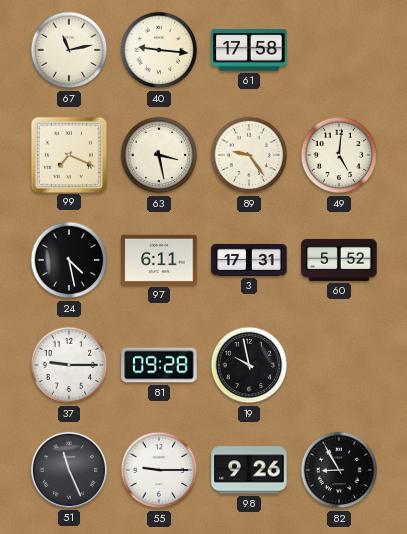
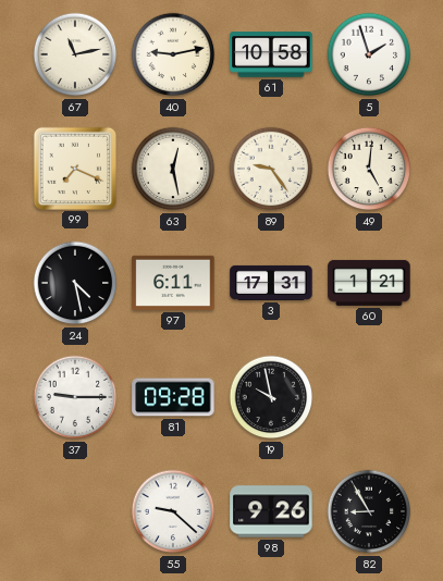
40: 9:16 -> 9:13
61: 17:58 -> 10:58
5: none -> 1:57
63: 3:28 -> 12:28
60: 5:52 -> 1:21
51: 11:26 -> none
55: 9:15 -> 9:22
